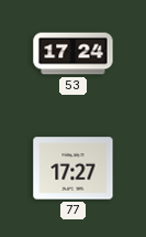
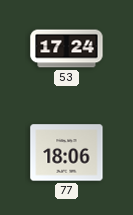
77: 17:27 -> 18:06
